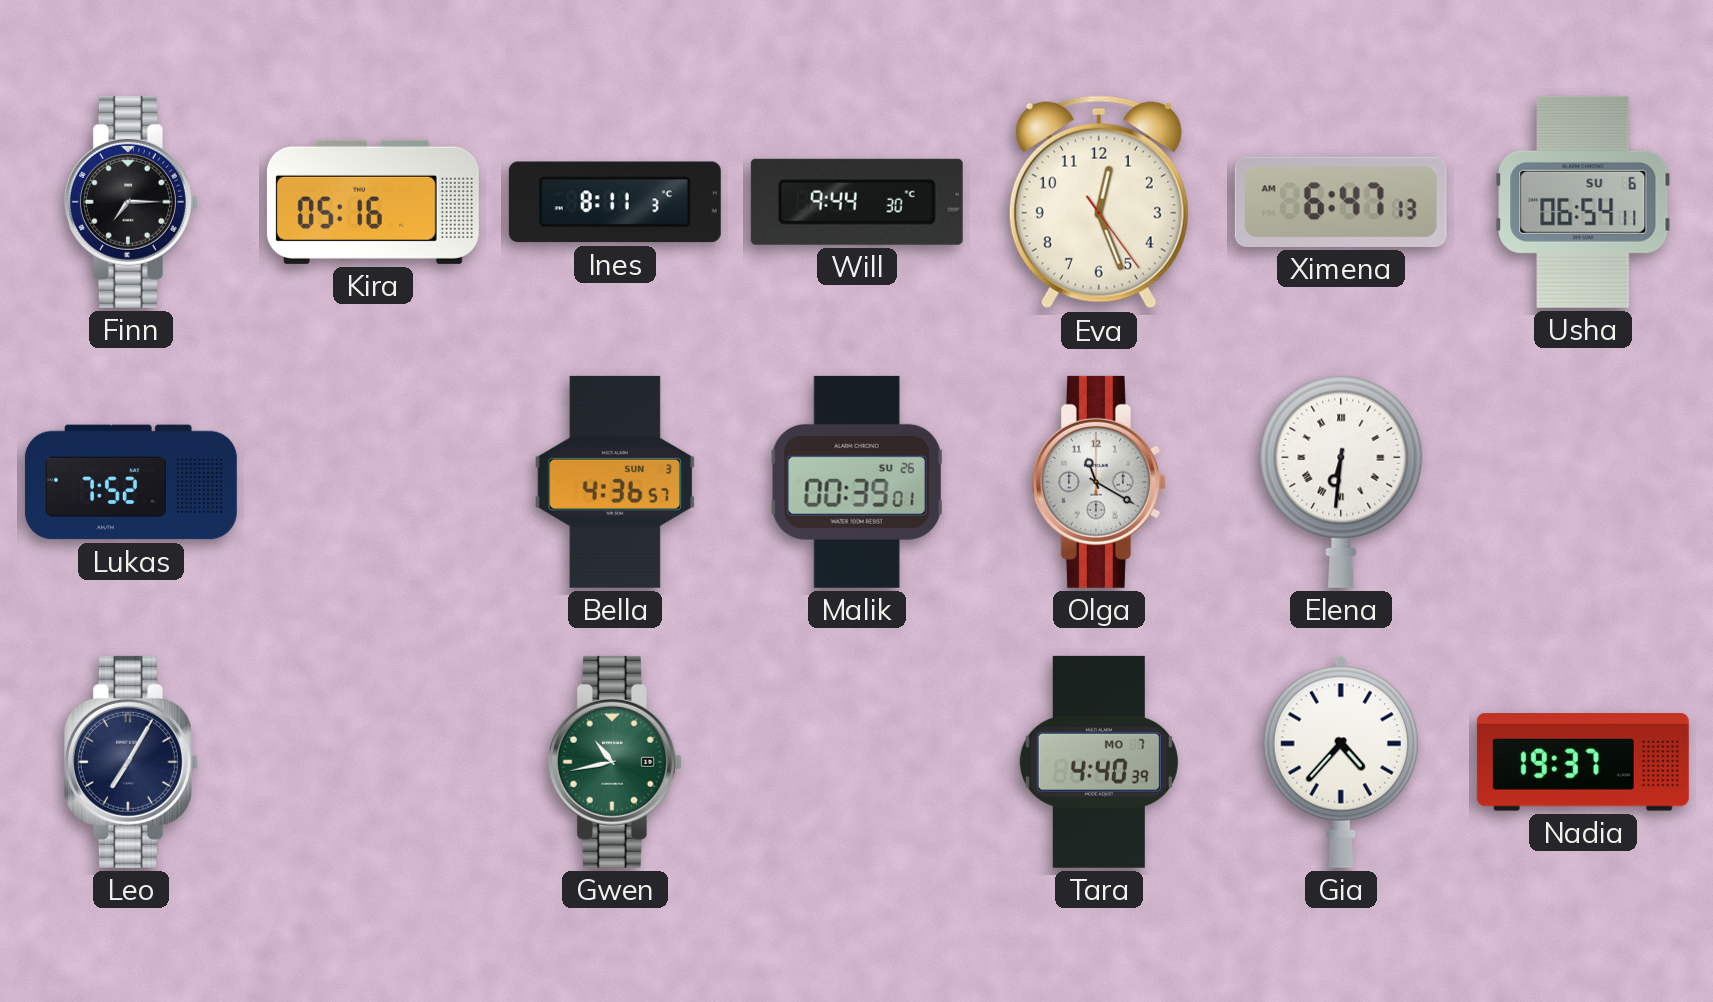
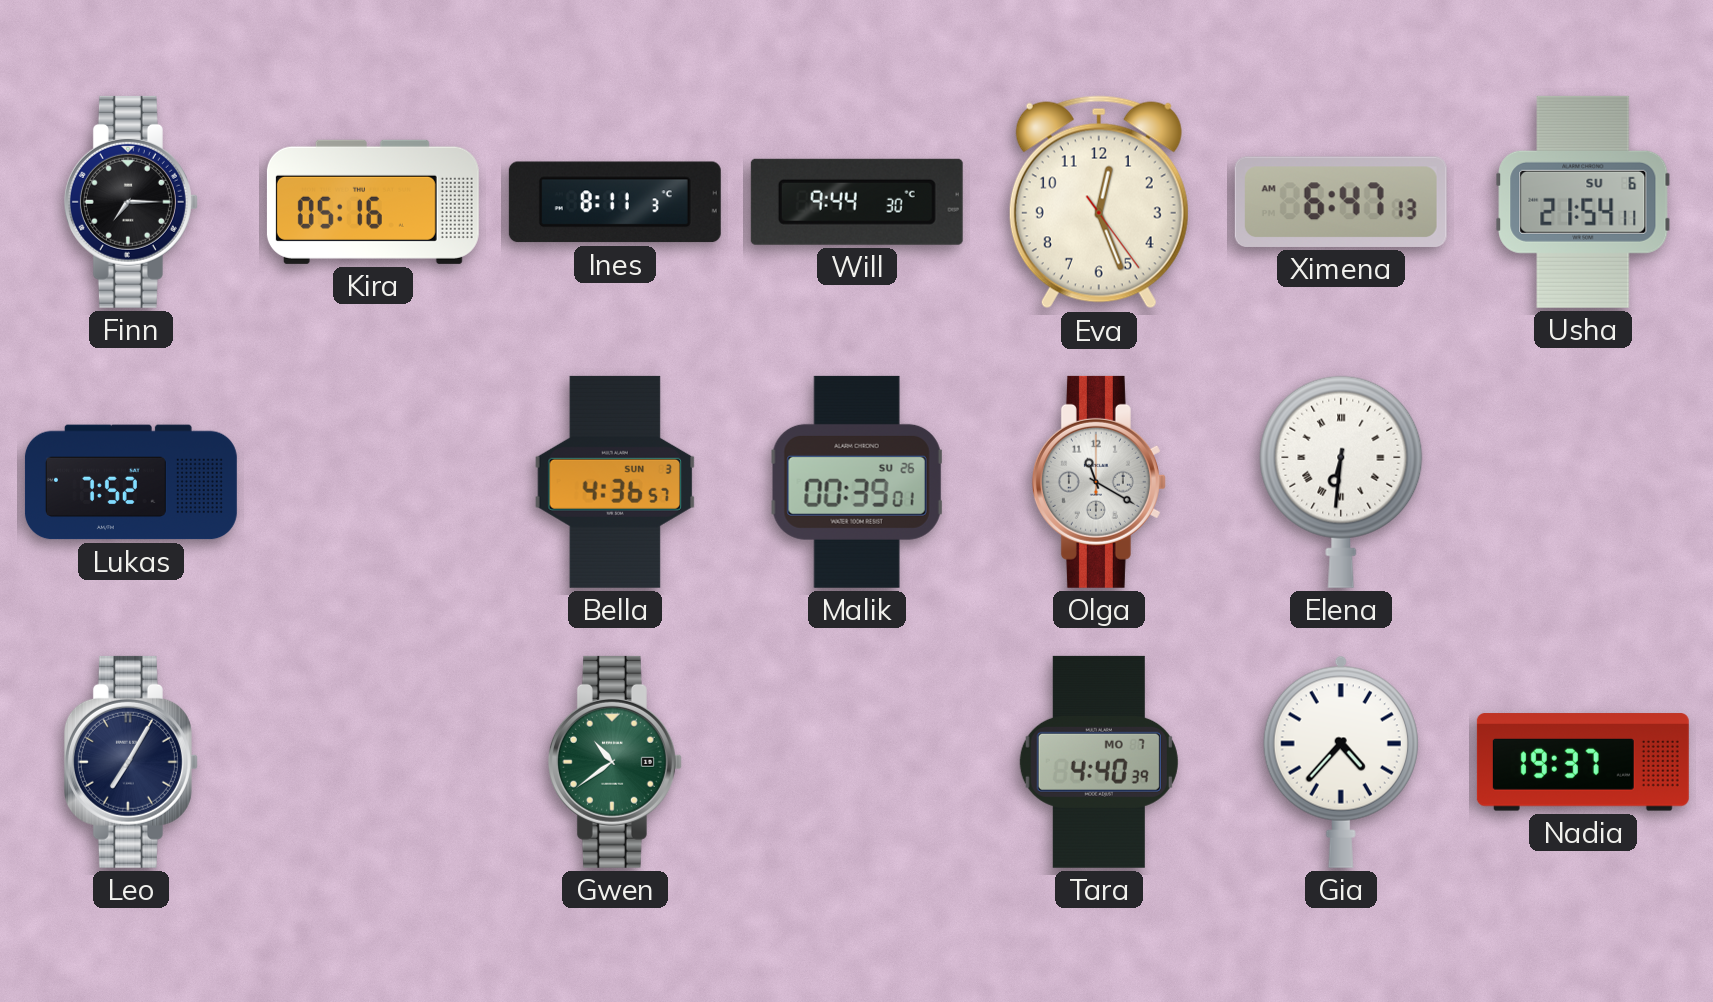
Usha: 06:54 -> 21:54
Gwen: 10:43 -> 10:39
